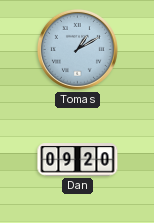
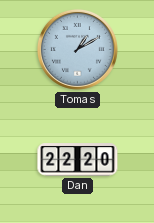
Dan: 09:20 -> 22:20
